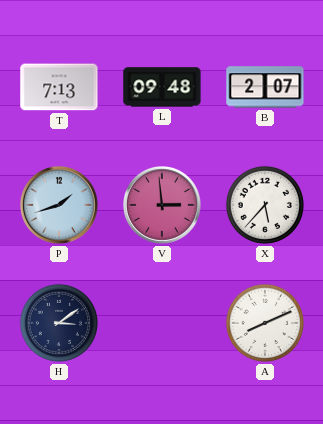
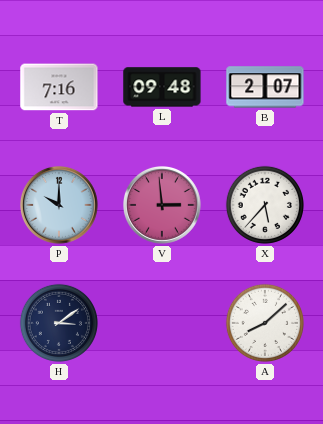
T: 7:13 -> 7:16
P: 1:42 -> 10:00
A: 8:11 -> 8:08
